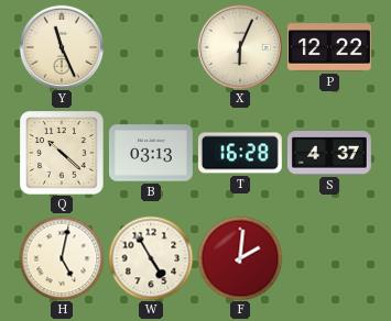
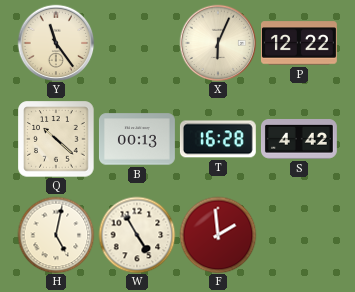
Y: 11:26 -> 11:24
B: 03:13 -> 00:13
S: 4:37 -> 4:42
F: 2:01 -> 1:59
